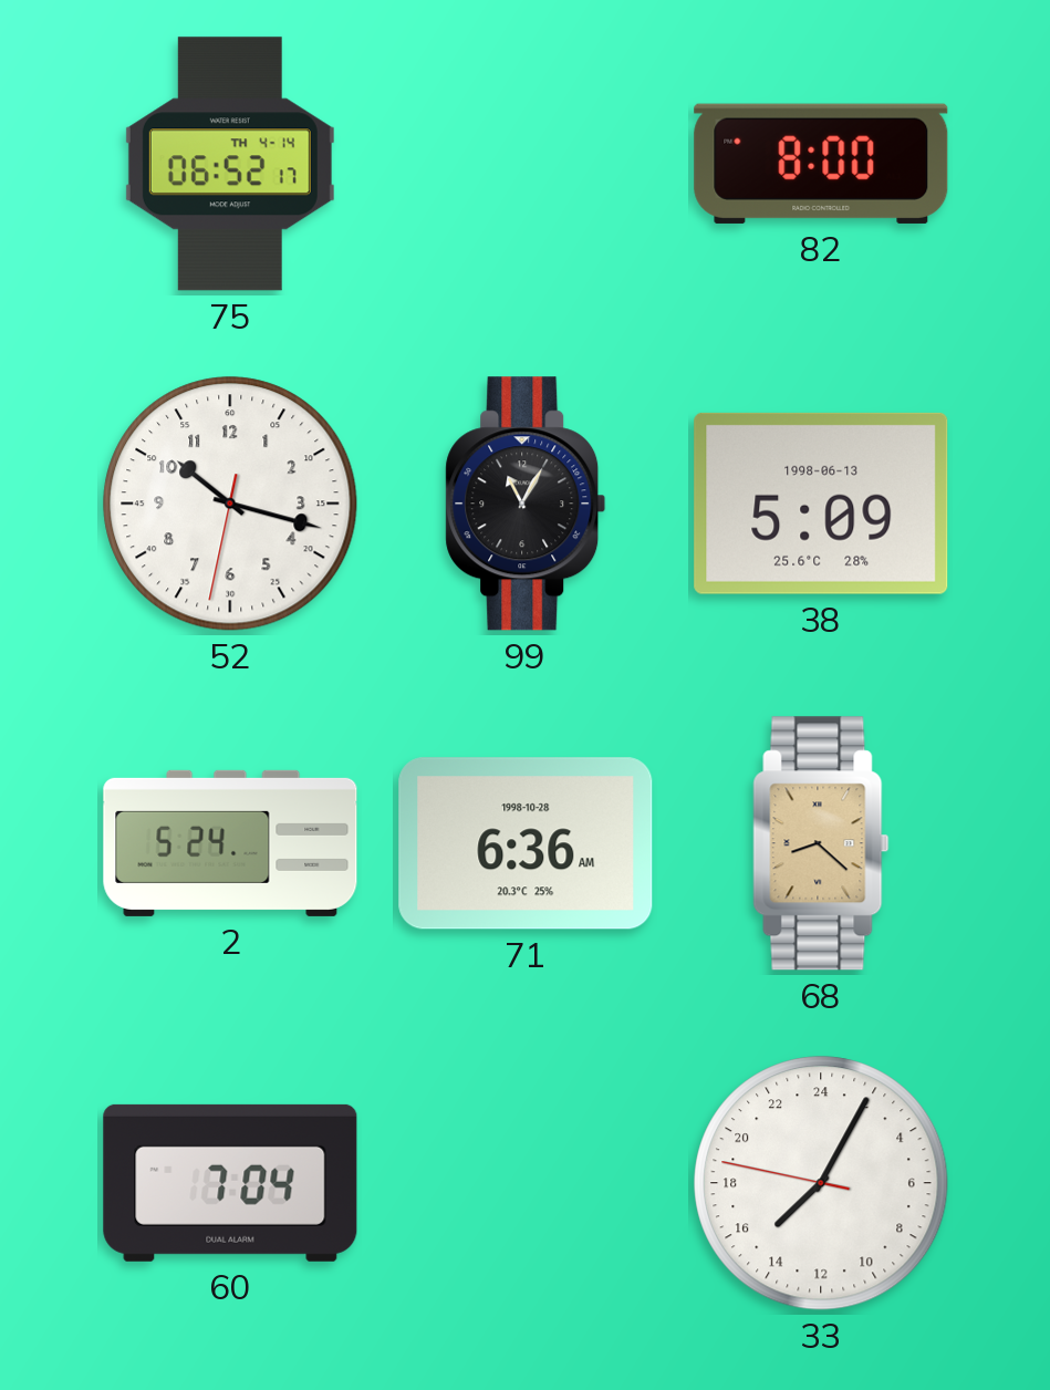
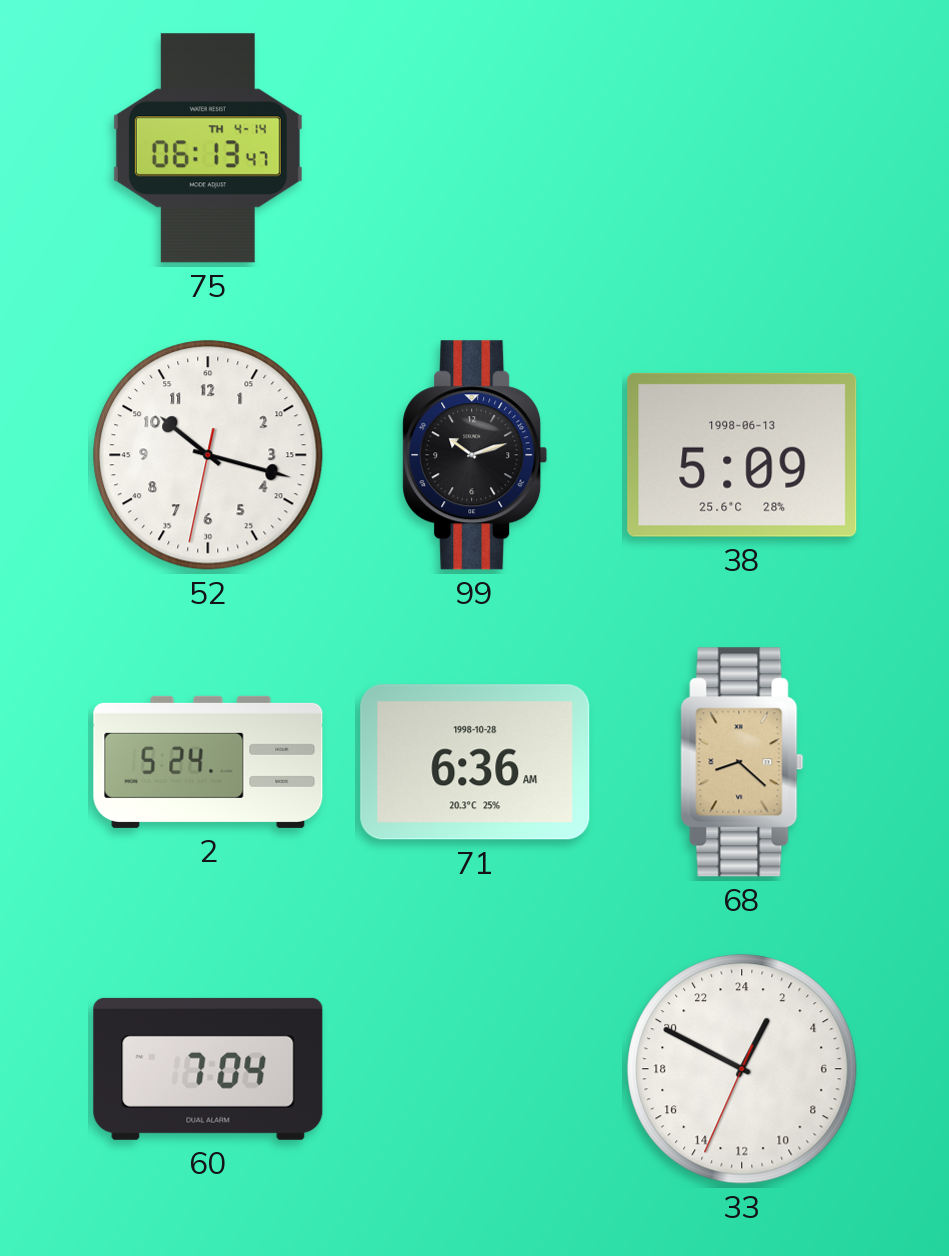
75: 06:52 -> 06:13
82: 8:00 -> none
99: 11:05 -> 10:12
33: 15:04 -> 1:49
